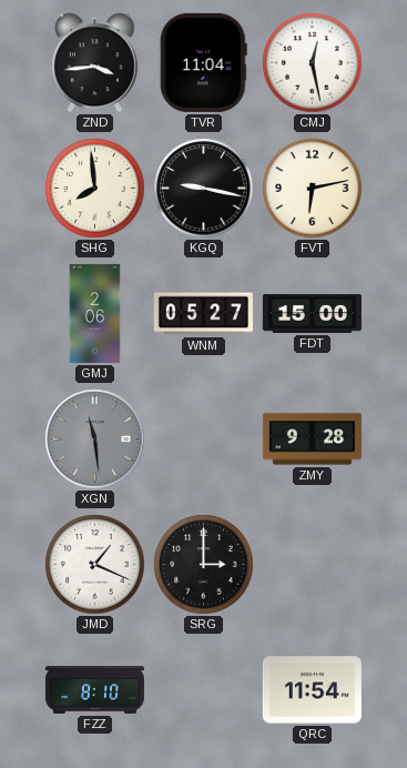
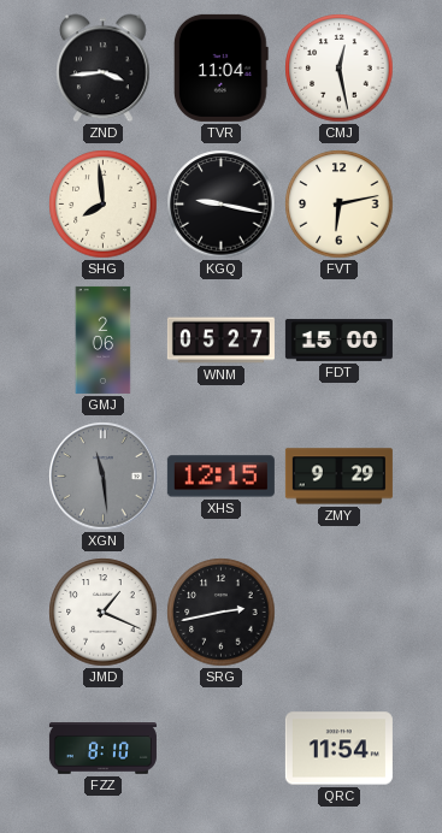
XHS: none -> 12:15
ZMY: 9:28 -> 9:29
SRG: 3:00 -> 2:43
